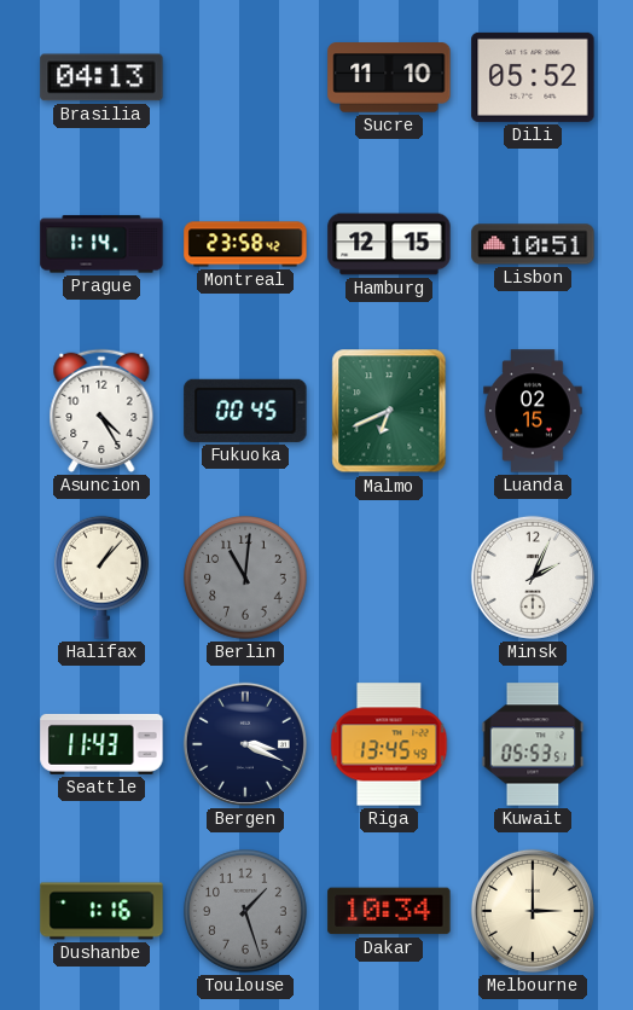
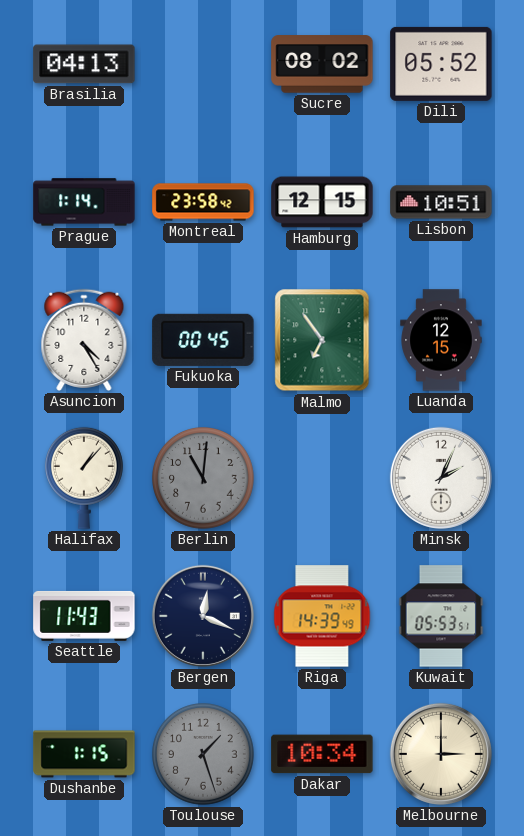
Sucre: 11:10 -> 08:02
Malmo: 6:41 -> 6:54
Luanda: 02:15 -> 12:15
Bergen: 3:19 -> 12:19
Riga: 13:45 -> 14:39
Dushanbe: 1:16 -> 1:15
